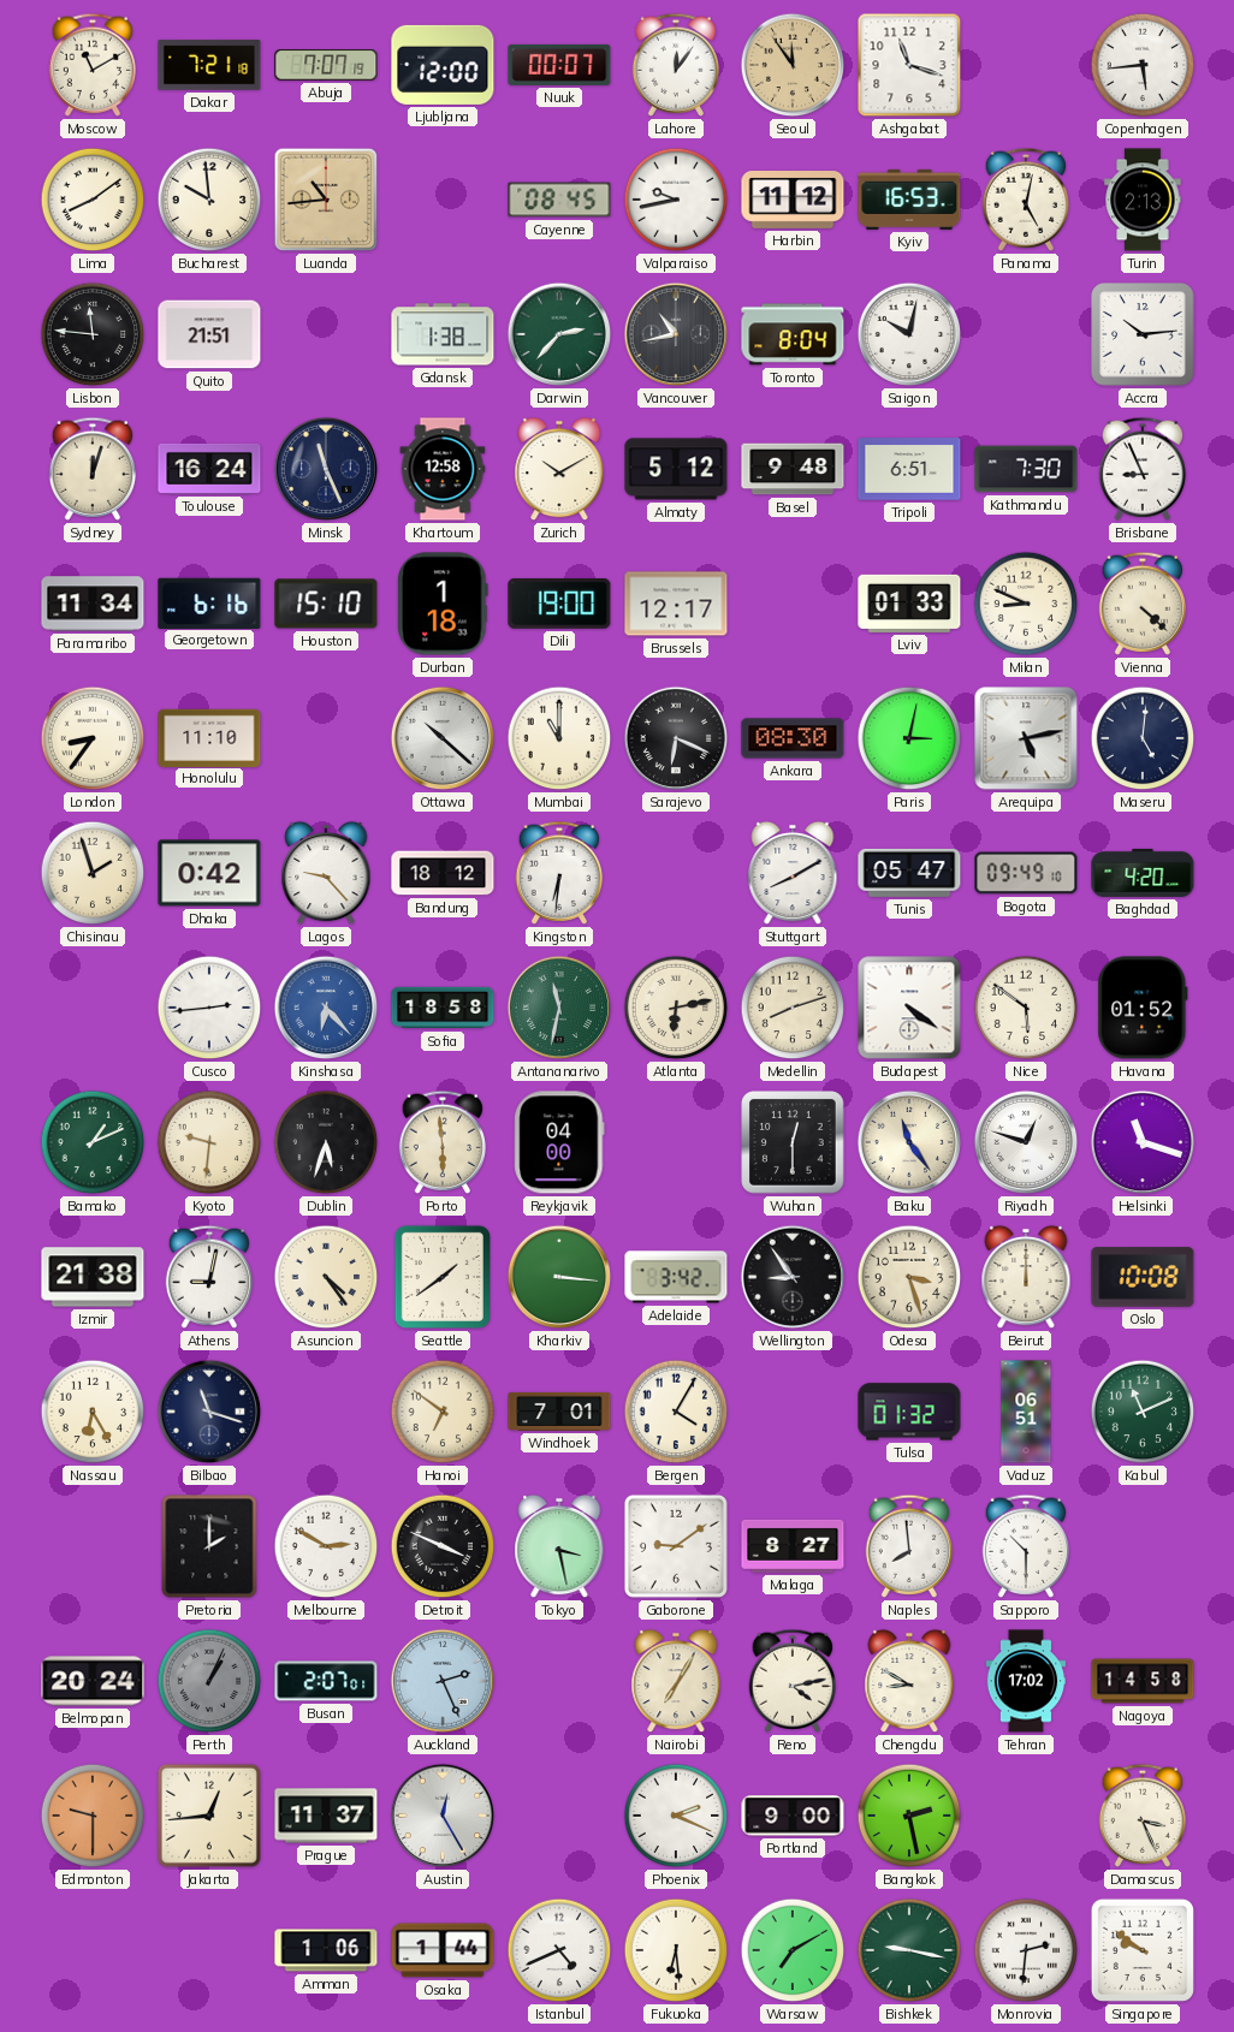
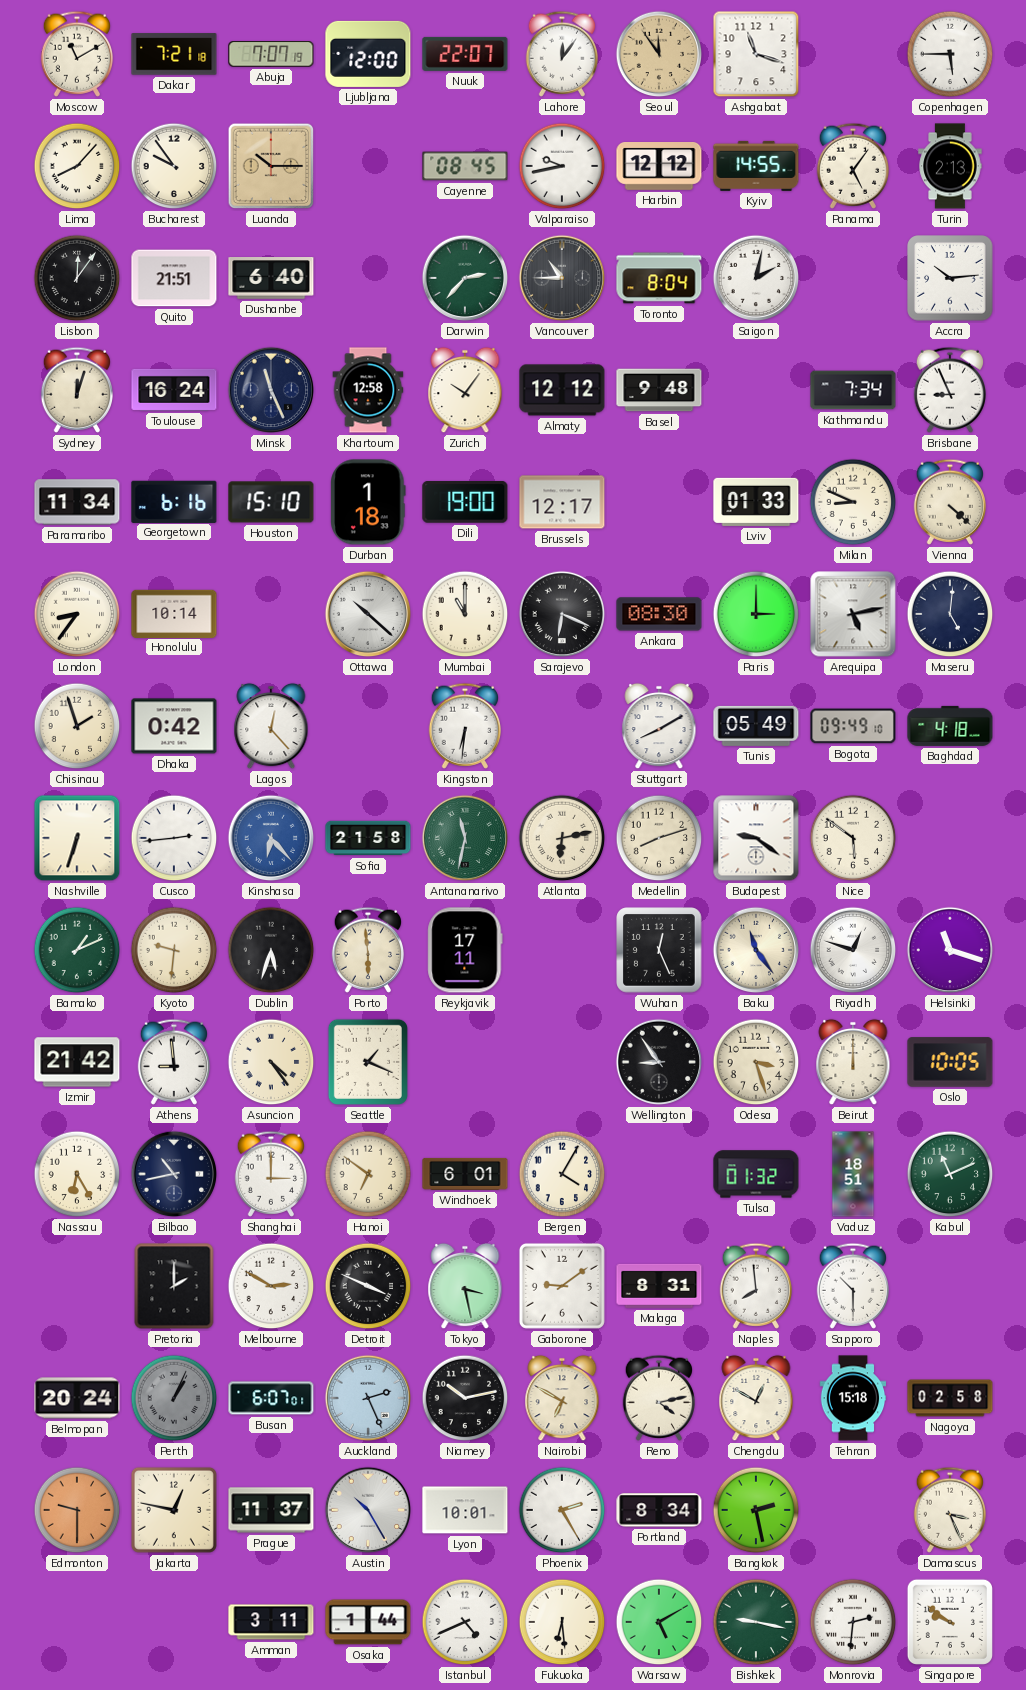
Nuuk: 00:07 -> 22:07
Copenhagen: 5:44 -> 5:45
Lima: 8:09 -> 8:07
Bucharest: 9:59 -> 9:54
Luanda: 10:44 -> 10:15
Harbin: 11:12 -> 12:12
Kyiv: 16:53 -> 14:55
Panama: 5:02 -> 5:06
Lisbon: 11:46 -> 12:06
Dushanbe: none -> 6:40
Gdansk: 1:38 -> none
Vancouver: 10:43 -> 10:45
Saigon: 10:02 -> 2:02
Zurich: 10:10 -> 10:06
Almaty: 5:12 -> 12:12
Tripoli: 6:51 -> none
Kathmandu: 7:30 -> 7:34
Honolulu: 11:10 -> 10:14
Paris: 3:02 -> 3:00
Lagos: 9:23 -> 12:23
Bandung: 18:12 -> none
Tunis: 05:47 -> 05:49
Baghdad: 4:20 -> 4:18
Nashville: none -> 6:33
Sofia: 18:58 -> 21:58
Budapest: 4:21 -> 9:21
Havana: 01:52 -> none
Reykjavik: 04:00 -> 17:11
Wuhan: 12:30 -> 12:26
Izmir: 21:38 -> 21:42
Athens: 9:02 -> 8:59
Seattle: 1:39 -> 1:19
Kharkiv: 3:16 -> none
Adelaide: 3:42 -> none
Oslo: 10:08 -> 10:05
Bilbao: 11:18 -> 10:43
Shanghai: none -> 3:00
Windhoek: 7:01 -> 6:01
Vaduz: 06:51 -> 18:51
Malaga: 8:27 -> 8:31
Busan: 2:07 -> 6:07
Niamey: none -> 10:13
Nairobi: 7:05 -> 6:50
Chengdu: 8:50 -> 12:50
Tehran: 17:02 -> 15:18
Nagoya: 14:58 -> 02:58
Jakarta: 12:44 -> 12:47
Austin: 12:25 -> 10:25
Lyon: none -> 10:01
Phoenix: 2:19 -> 2:25
Portland: 9:00 -> 8:34
Amman: 1:06 -> 3:11
Warsaw: 7:10 -> 5:10
